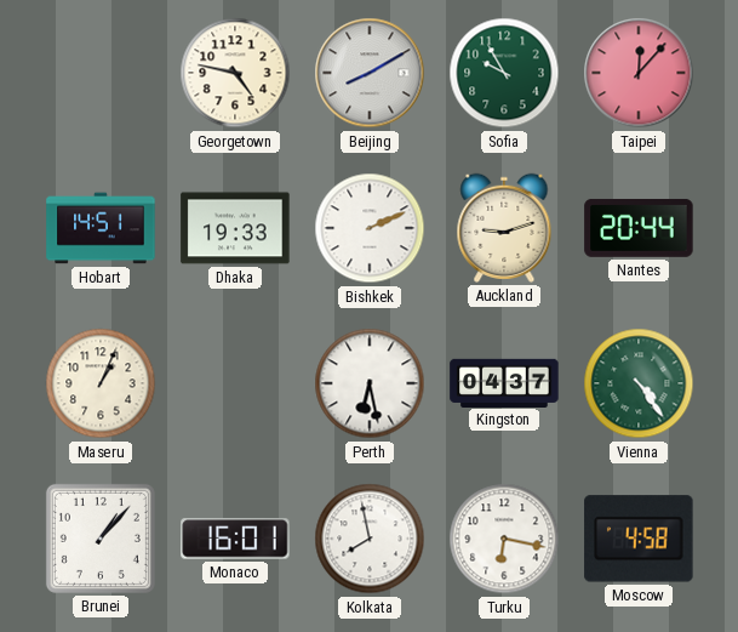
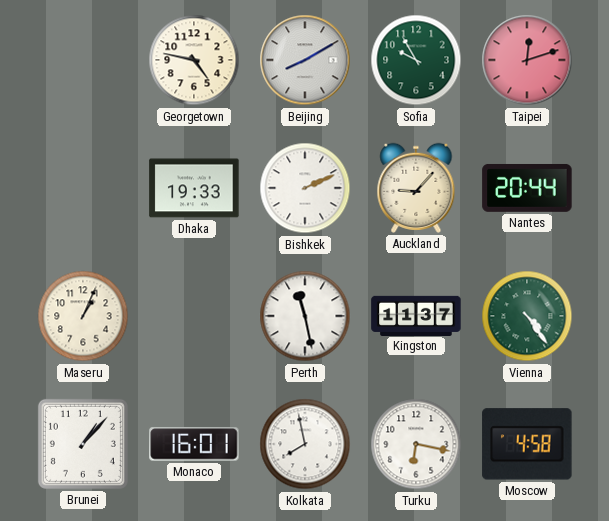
Taipei: 12:07 -> 12:12
Hobart: 14:51 -> none
Auckland: 9:12 -> 9:07
Perth: 6:28 -> 11:28
Kingston: 04:37 -> 11:37
